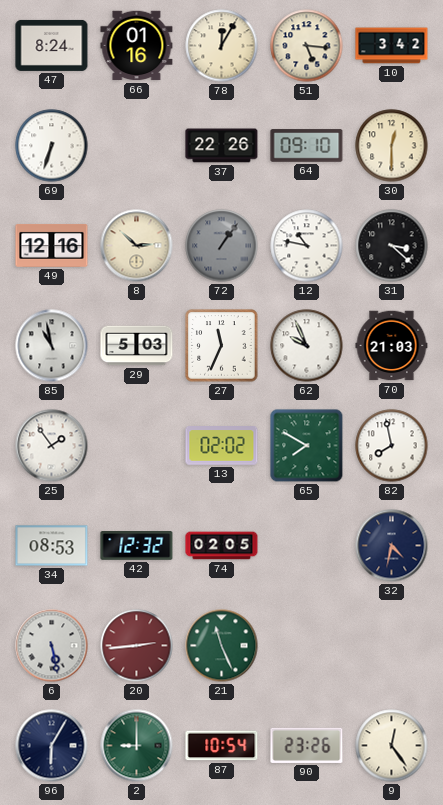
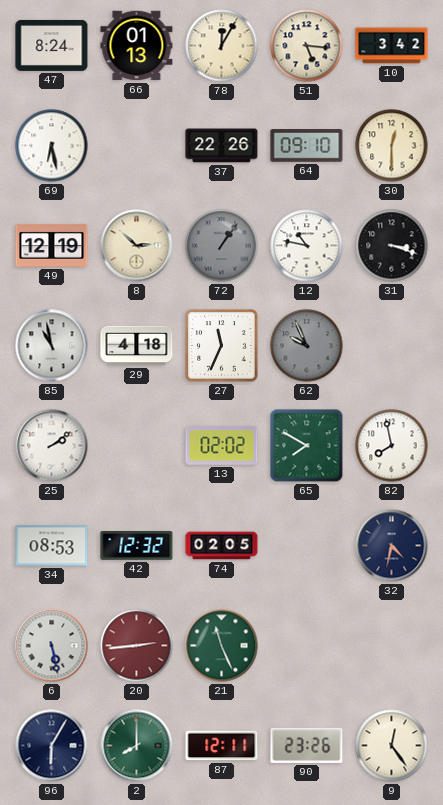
66: 01:16 -> 01:13
69: 6:33 -> 6:28
49: 12:16 -> 12:19
31: 3:22 -> 3:18
29: 5:03 -> 4:18
62 dial: white -> grey
70: 21:03 -> none
25: 1:54 -> 2:09
2: 9:00 -> 8:00
87: 10:54 -> 12:11
